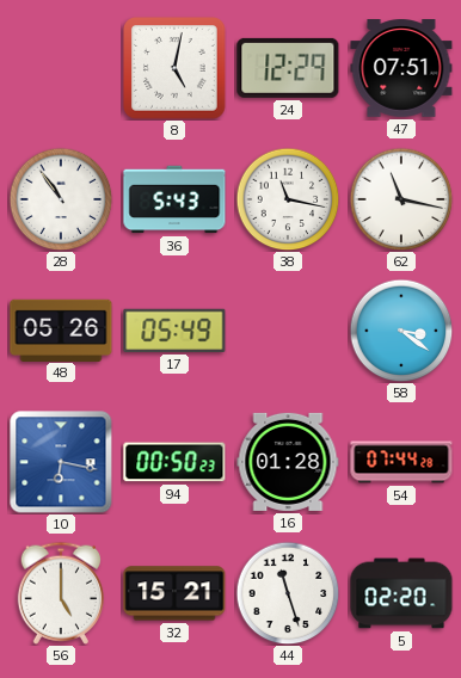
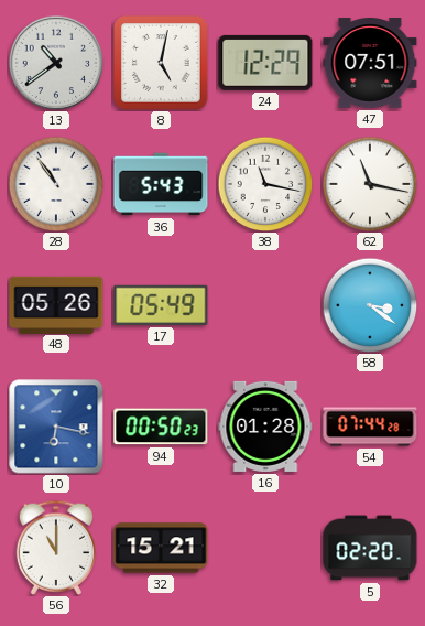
13: none -> 10:39
56: 5:00 -> 11:00
44: 11:27 -> none
